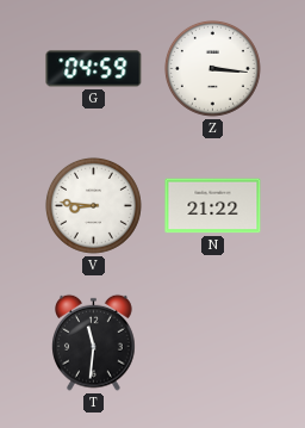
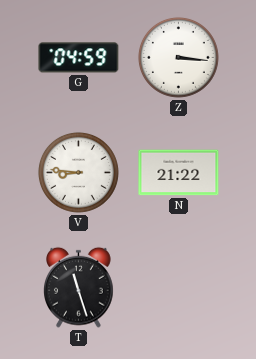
T: 11:31 -> 11:27
